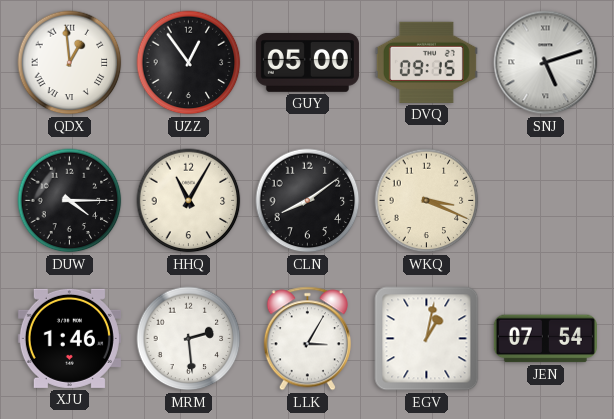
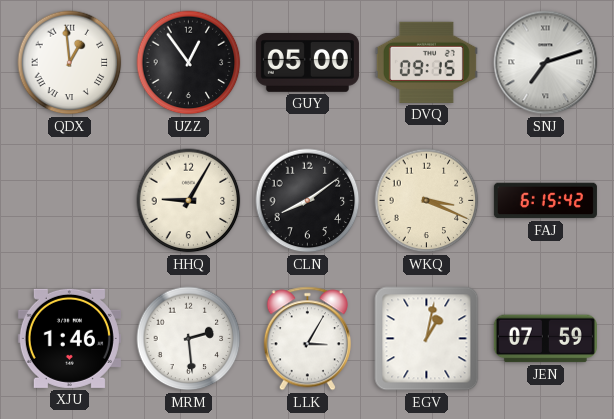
SNJ: 5:12 -> 7:12
DUW: 4:15 -> none
HHQ: 11:05 -> 9:05
FAJ: none -> 6:15
JEN: 07:54 -> 07:59
